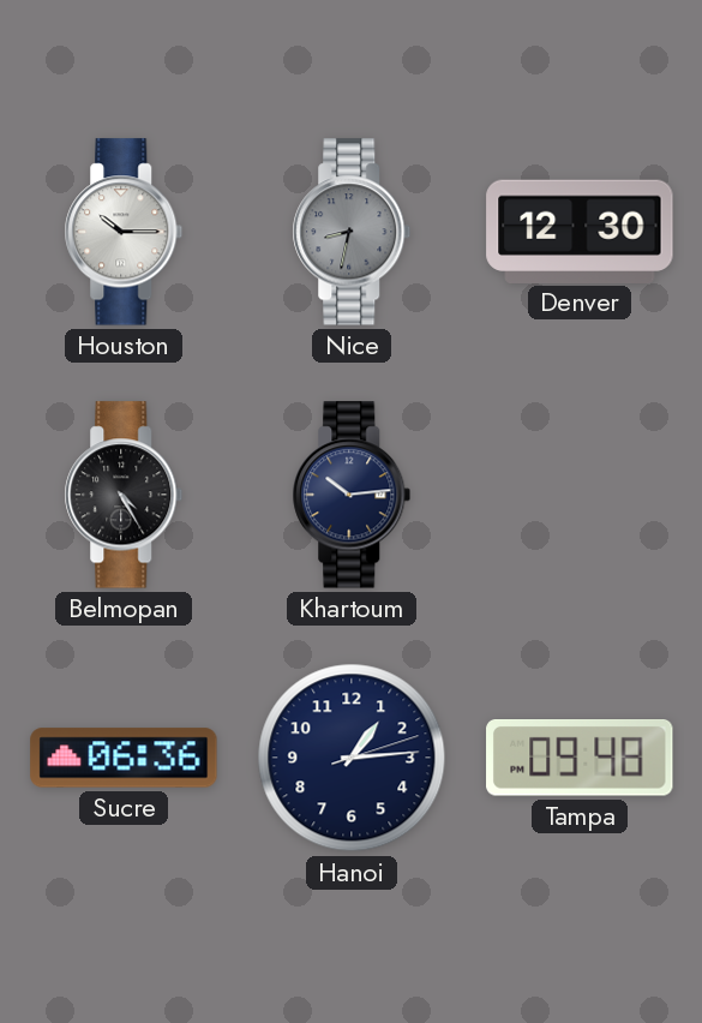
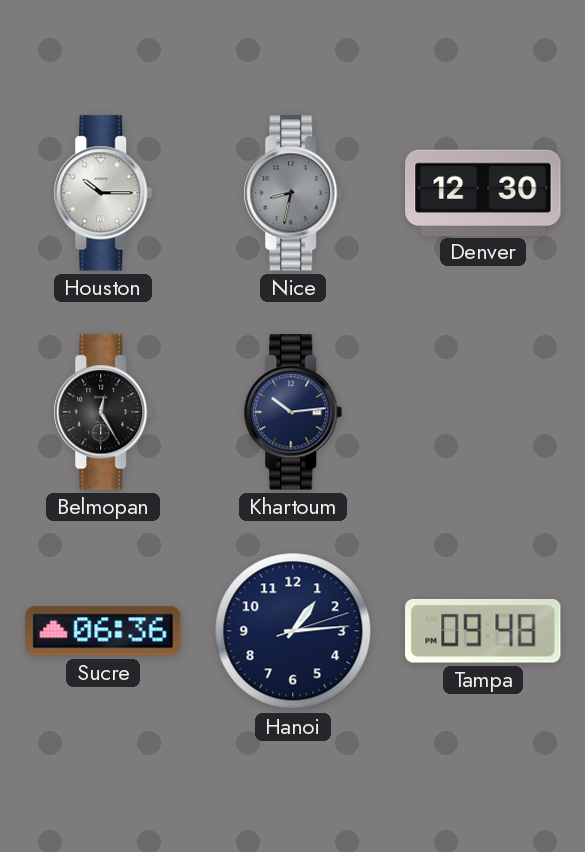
Belmopan: 4:25 -> 12:25
